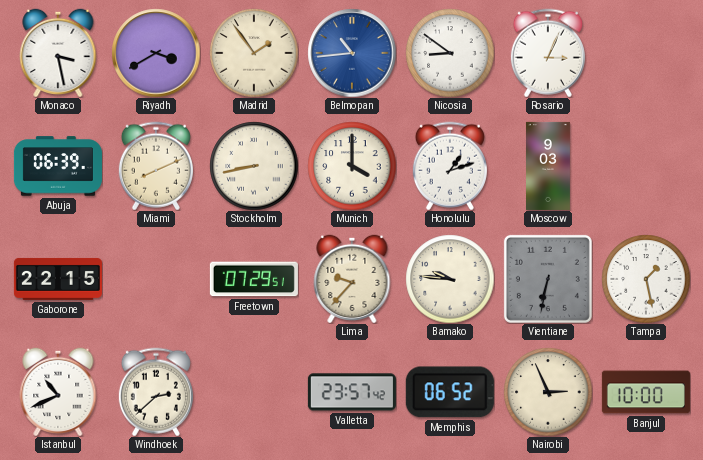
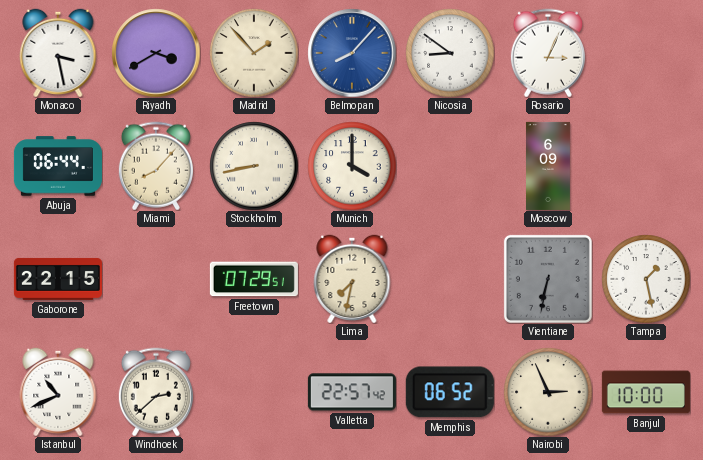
Madrid: 1:54 -> 1:53
Belmopan: 10:44 -> 8:07
Abuja: 06:39 -> 06:44
Miami: 8:11 -> 8:07
Honolulu: 1:12 -> none
Moscow: 9:03 -> 6:09
Lima: 9:37 -> 7:32
Bamako: 9:46 -> none
Valletta: 23:57 -> 22:57
